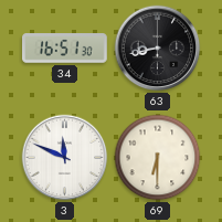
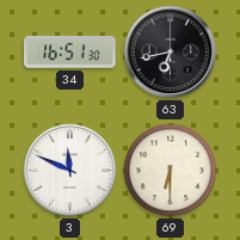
63: 8:43 -> 6:43
